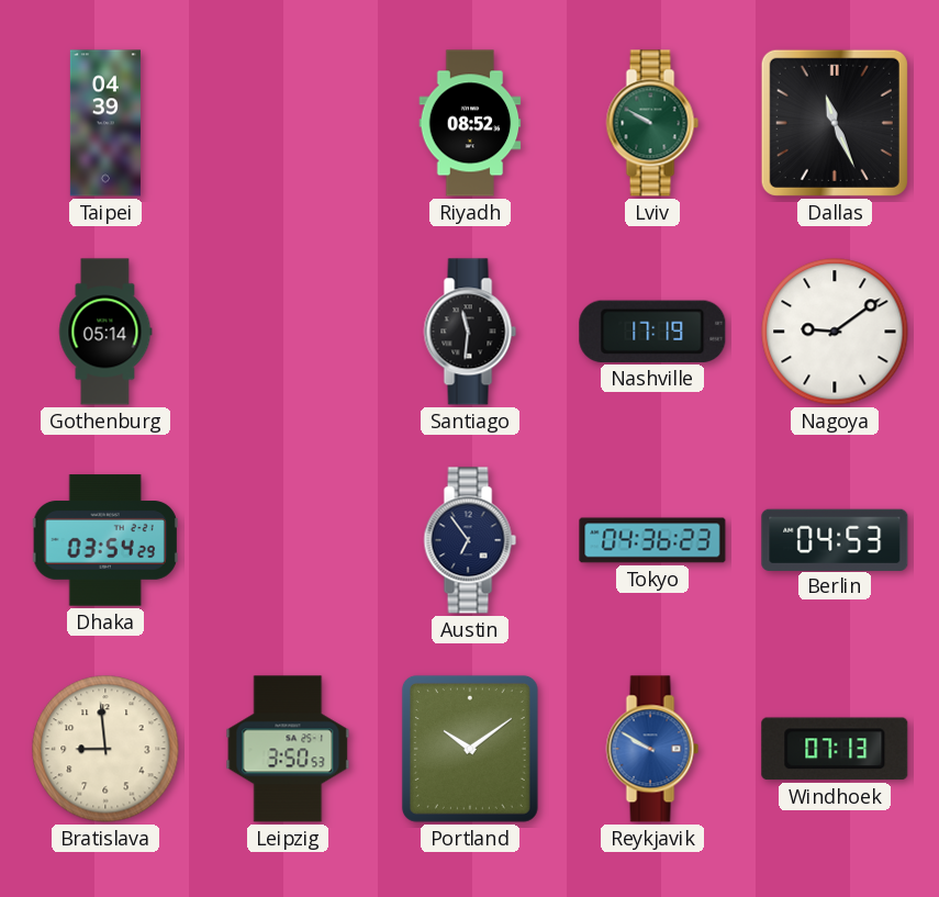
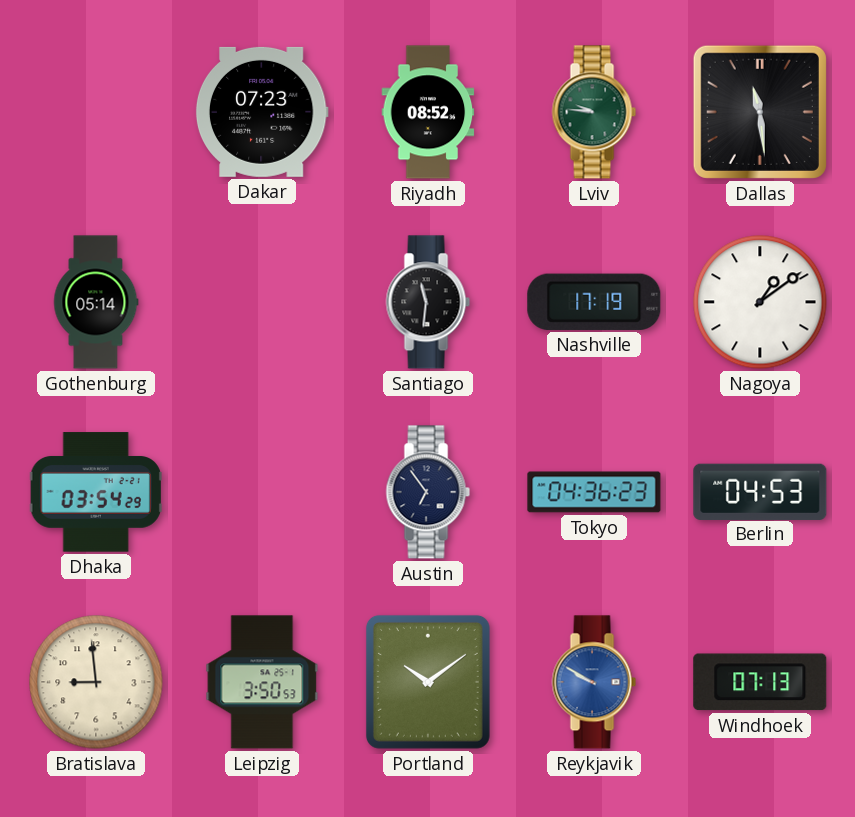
Taipei: 04:39 -> none
Dakar: none -> 07:23
Lviv: 9:50 -> 9:46
Dallas: 11:26 -> 11:29
Nagoya: 9:09 -> 1:09
